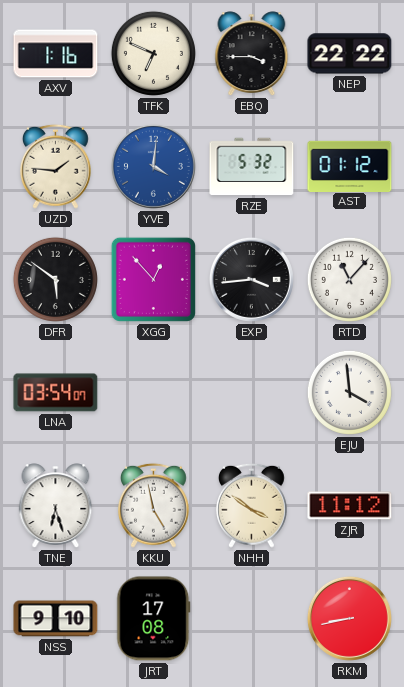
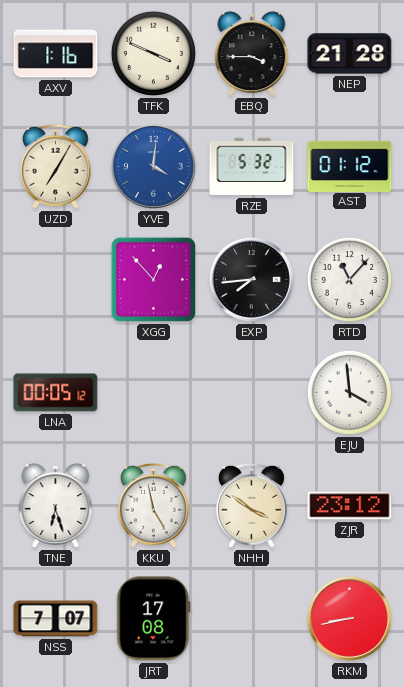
TFK: 6:49 -> 3:49
NEP: 22:22 -> 21:28
UZD: 1:46 -> 7:05
DFR: 5:51 -> none
EXP: 3:44 -> 7:44
LNA: 03:54 -> 00:05
ZJR: 11:12 -> 23:12
NSS: 9:10 -> 7:07
